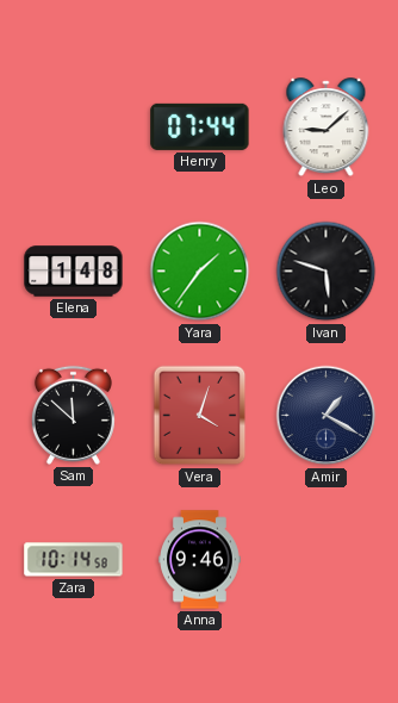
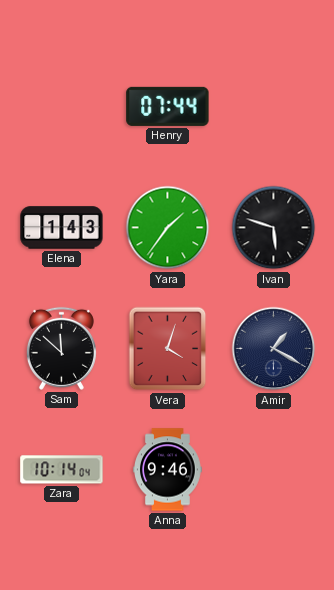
Leo: 9:08 -> none
Elena: 1:48 -> 1:43
Zara: 10:14:58 -> 10:14:04
